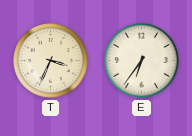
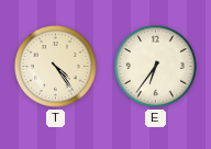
T: 3:34 -> 4:24
